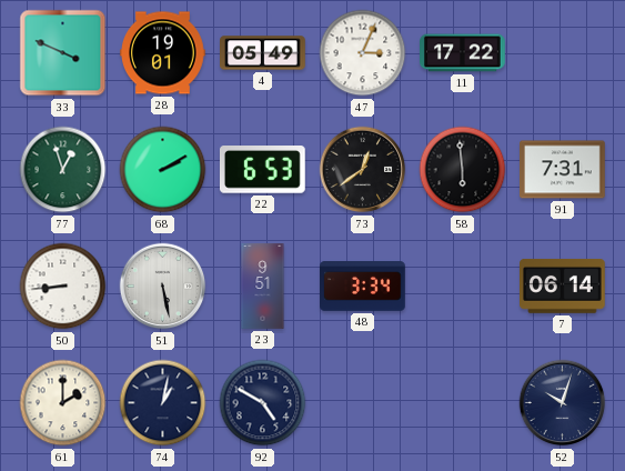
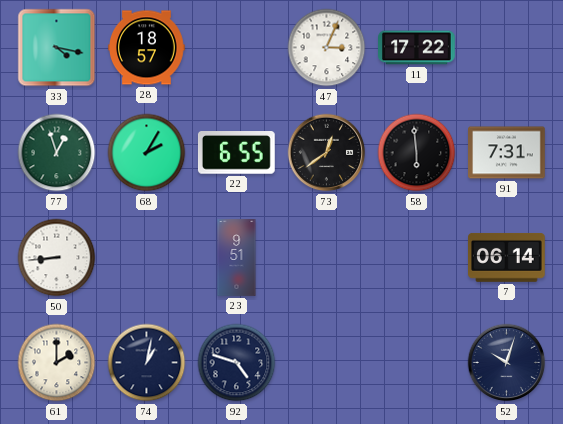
33: 3:49 -> 4:17
28: 19:01 -> 18:57
4: 05:49 -> none
68: 2:10 -> 2:05
22: 6:53 -> 6:55
51: 5:28 -> none
48: 3:34 -> none
92: 4:50 -> 4:48
